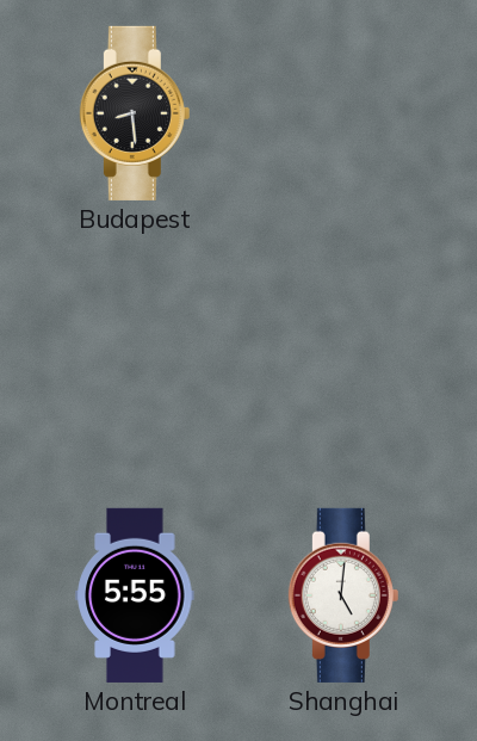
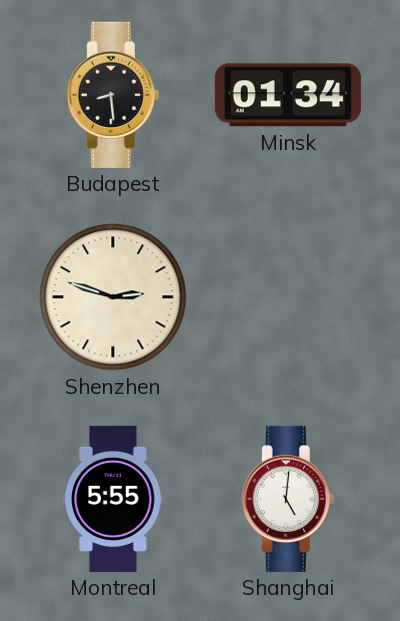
Minsk: none -> 01:34
Shenzhen: none -> 2:48
